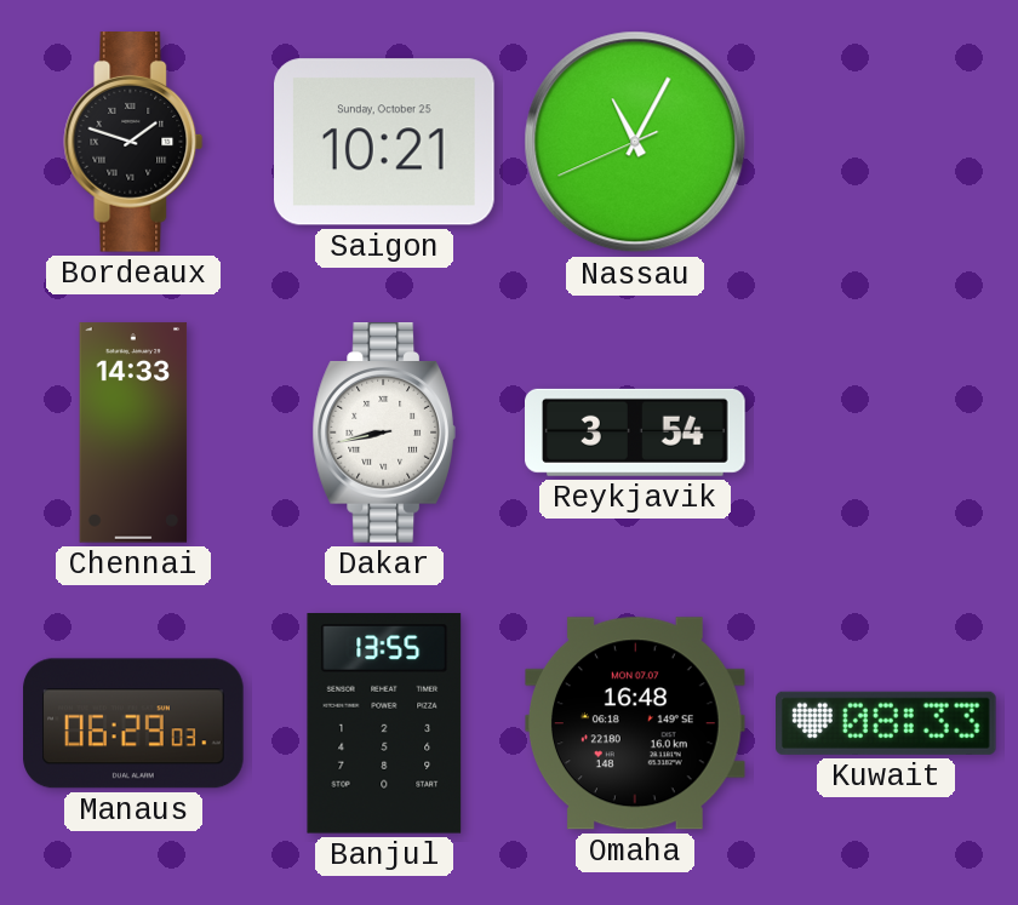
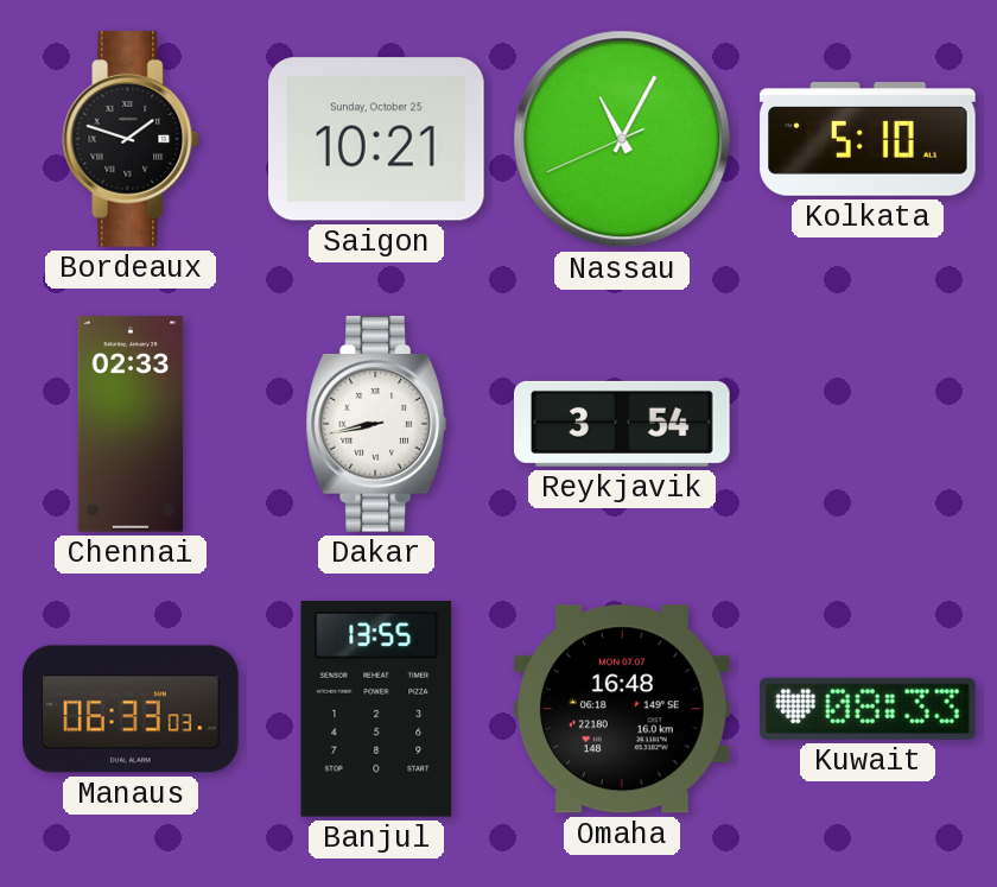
Kolkata: none -> 5:10
Chennai: 14:33 -> 02:33
Manaus: 06:29 -> 06:33
